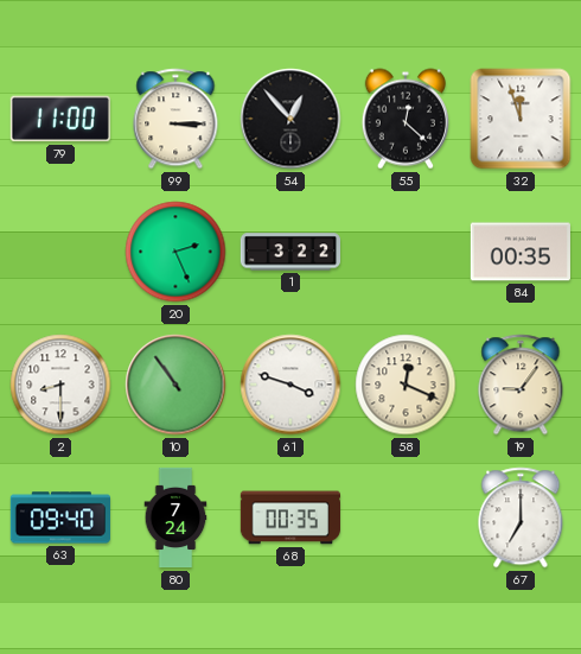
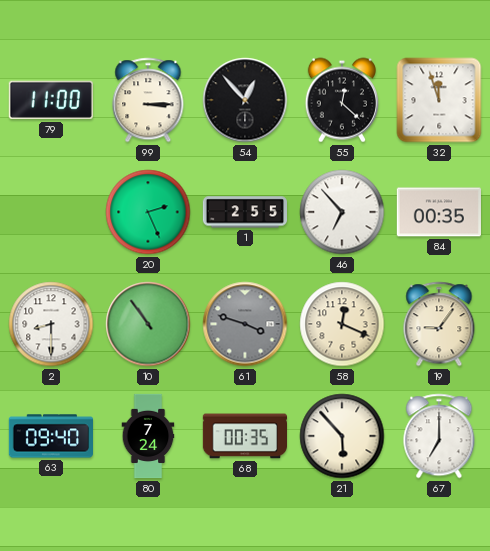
1: 3:22 -> 2:55
46: none -> 6:53
61 dial: white -> grey
21: none -> 5:53
